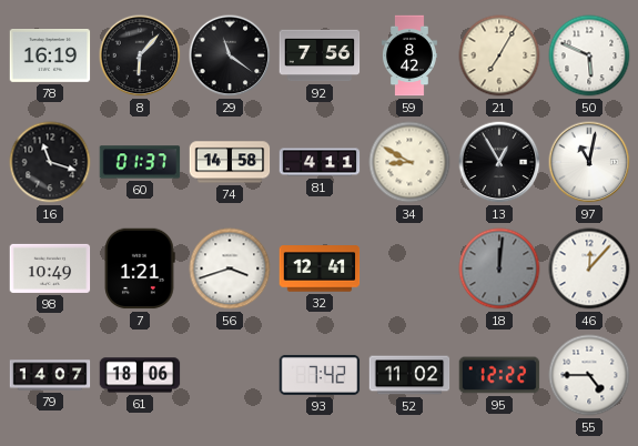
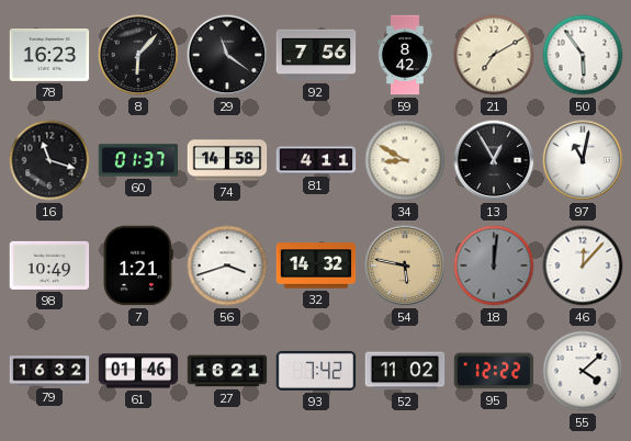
78: 16:19 -> 16:23
21: 7:05 -> 7:10
50: 5:49 -> 5:54
32: 12:41 -> 14:32
54: none -> 5:47
79: 14:07 -> 16:32
61: 18:06 -> 01:46
27: none -> 16:21
55: 4:45 -> 4:08
